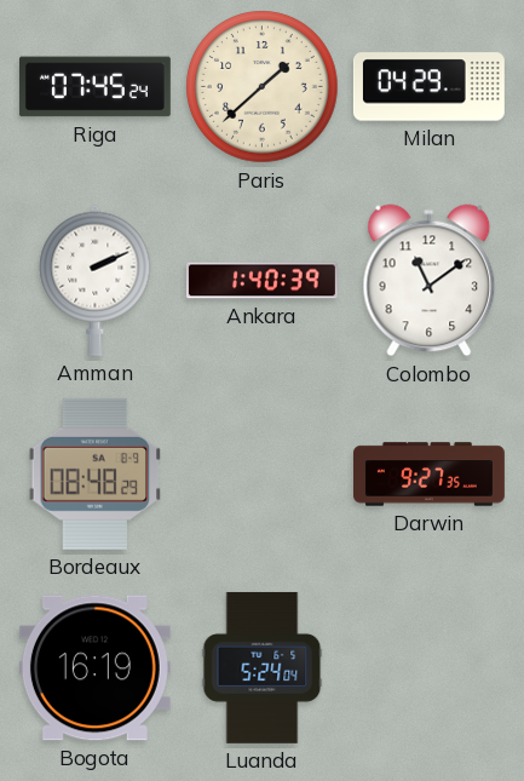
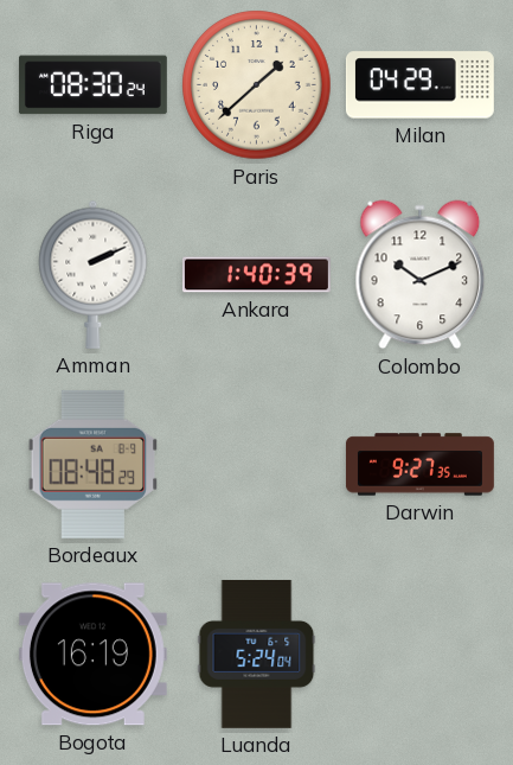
Riga: 07:45 -> 08:30
Colombo: 11:09 -> 10:11
